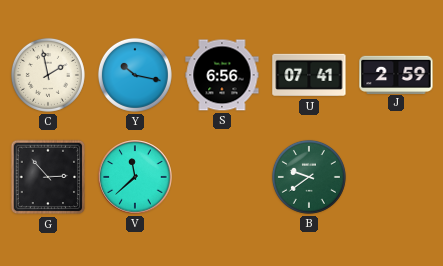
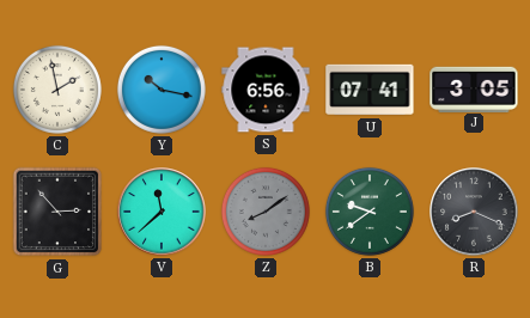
J: 2:59 -> 3:05
Z: none -> 8:09
R: none -> 8:19
